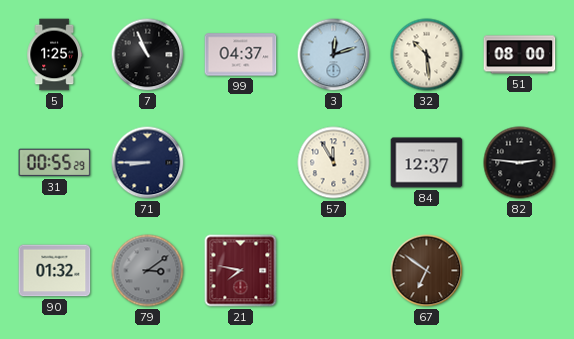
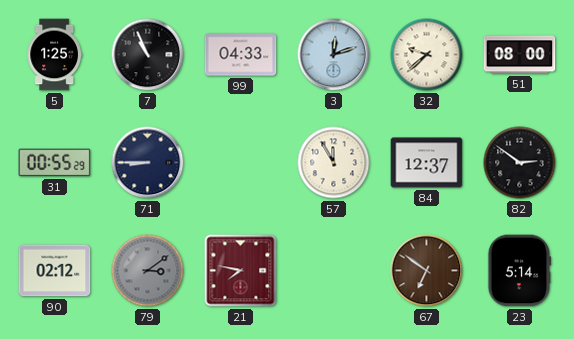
99: 04:37 -> 04:33
32: 10:29 -> 9:38
82: 2:46 -> 2:51
90: 01:32 -> 02:12
23: none -> 5:14
